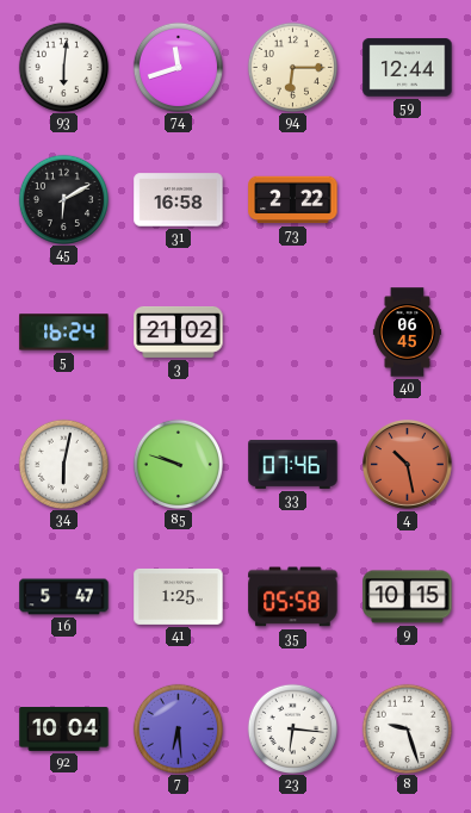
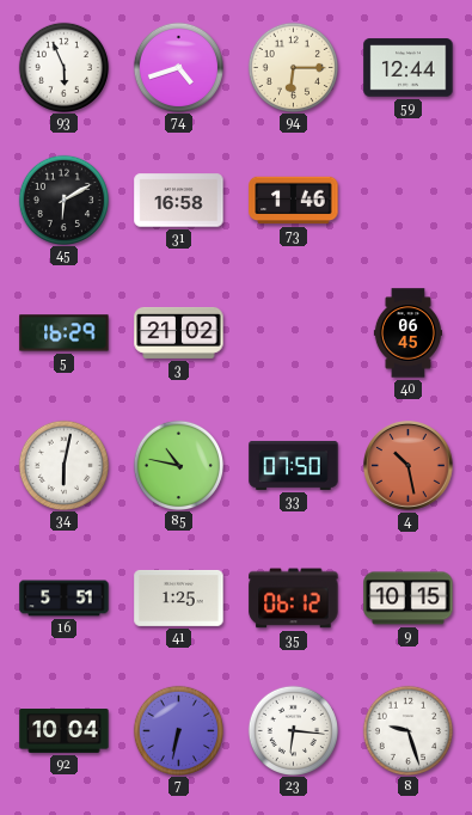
93: 6:01 -> 5:56
74: 11:42 -> 4:42
73: 2:22 -> 1:46
5: 16:24 -> 16:29
85: 9:48 -> 10:47
33: 07:46 -> 07:50
16: 5:47 -> 5:51
35: 05:58 -> 06:12
7: 6:29 -> 6:32
